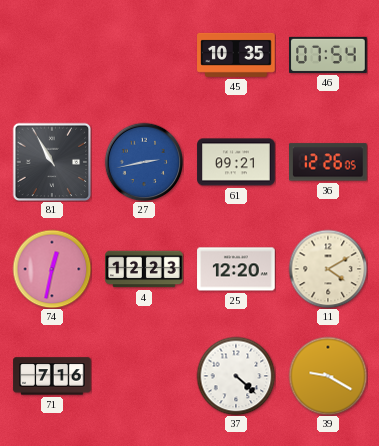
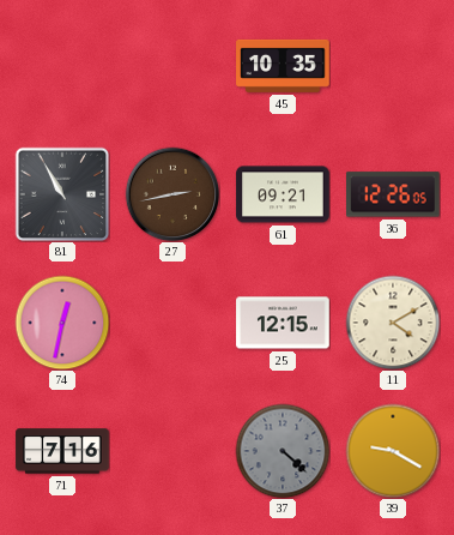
46: 07:54 -> none
27 dial: blue -> brown
4: 12:23 -> none
25: 12:20 -> 12:15
37 dial: white -> grey
